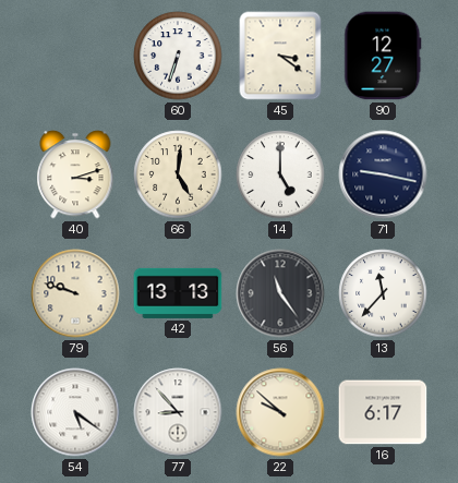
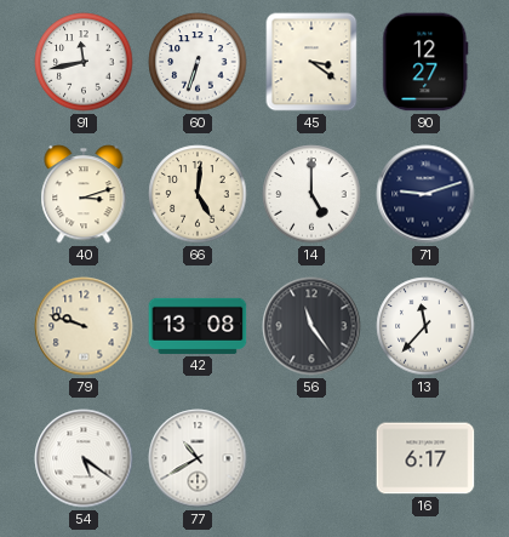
91: none -> 11:43
71: 9:17 -> 9:12
42: 13:13 -> 13:08
77: 8:53 -> 10:40
22: 9:52 -> none
